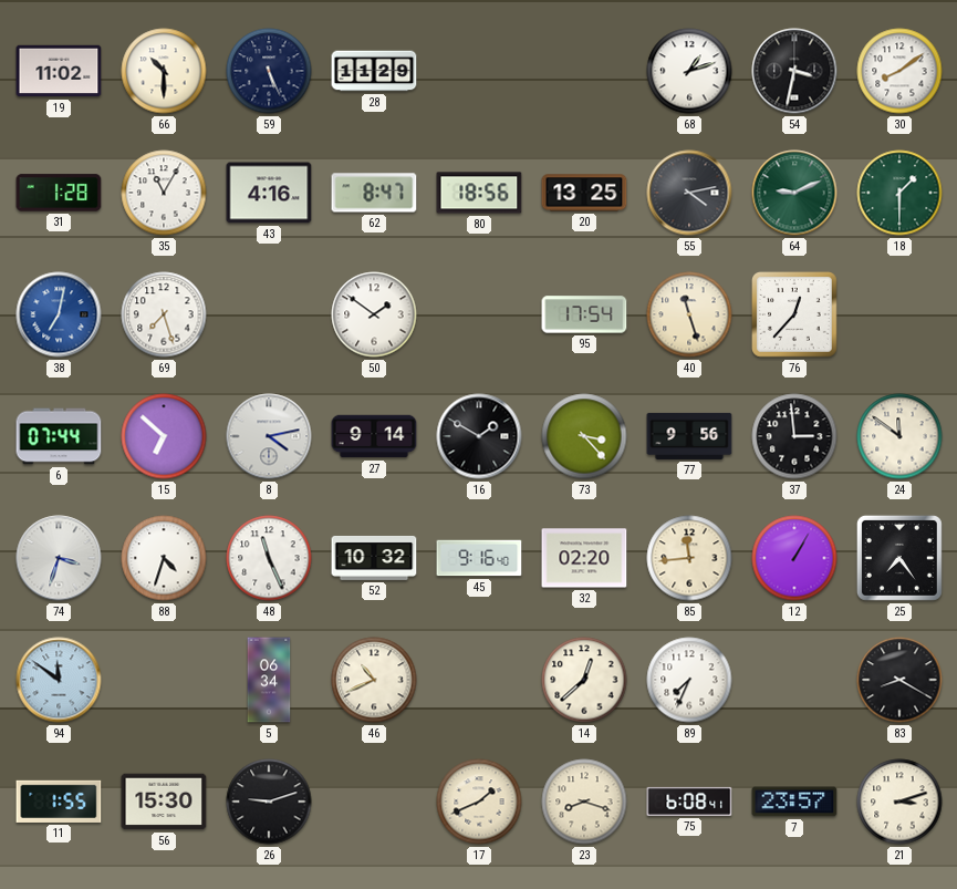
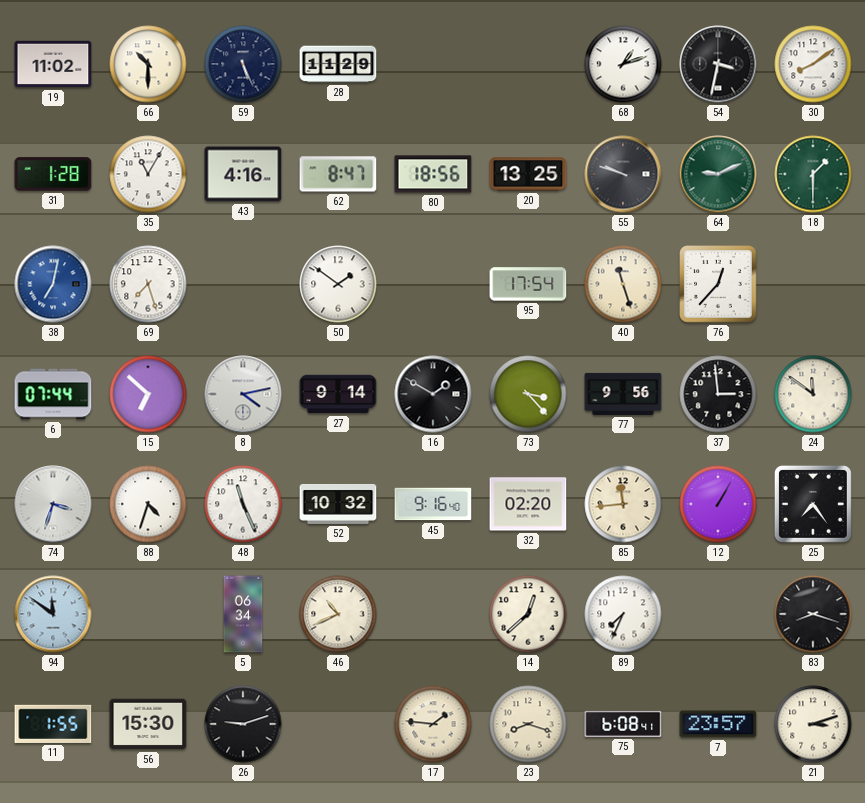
55: 4:13 -> 9:48
83: 8:20 -> 8:18
17: 1:41 -> 1:46
